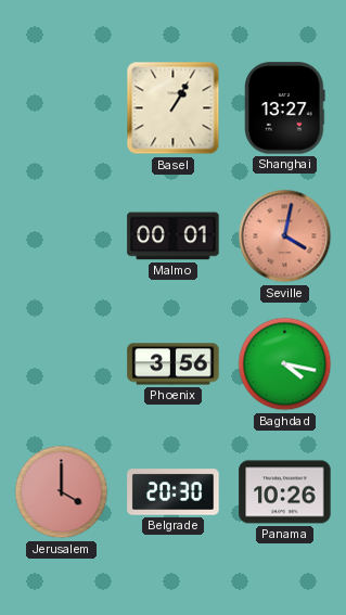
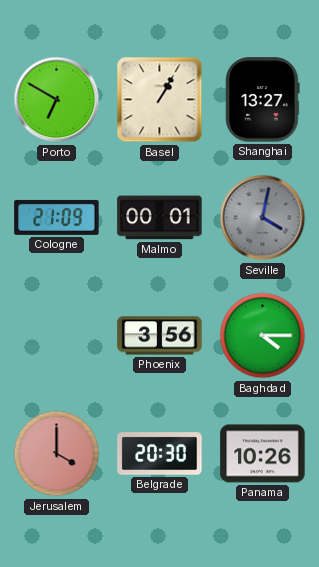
Porto: none -> 6:50
Cologne: none -> 21:09
Seville dial: salmon -> grey
Baghdad: 4:17 -> 4:15
